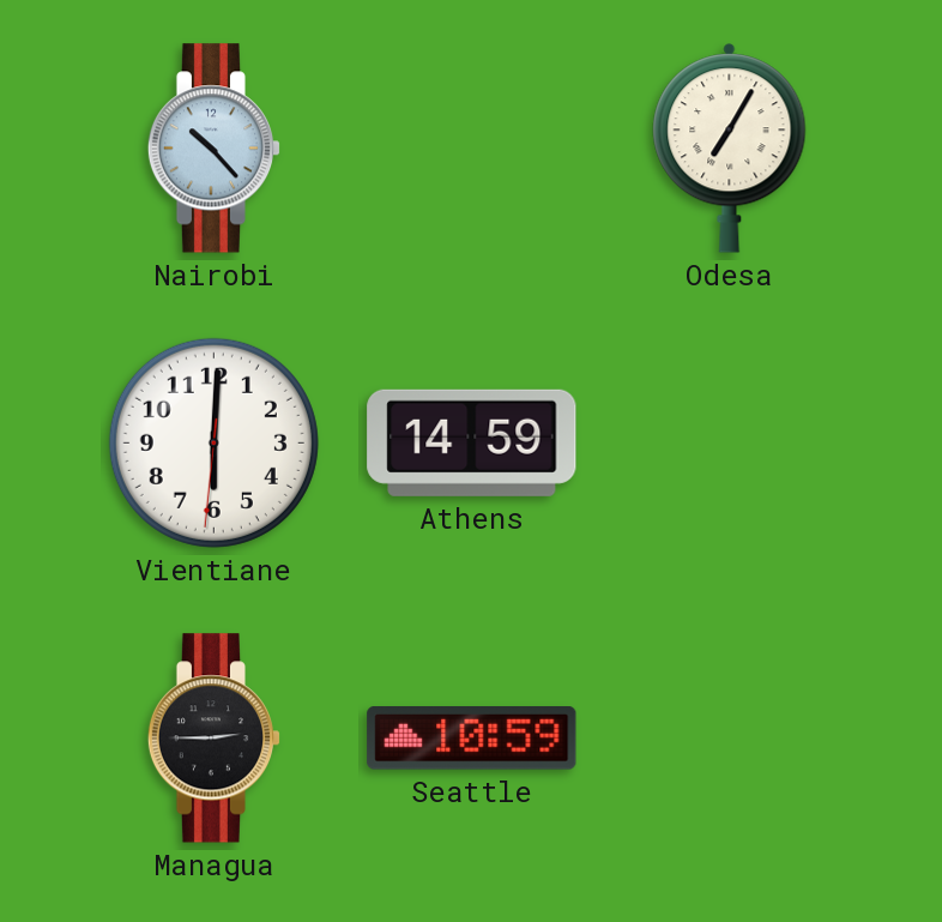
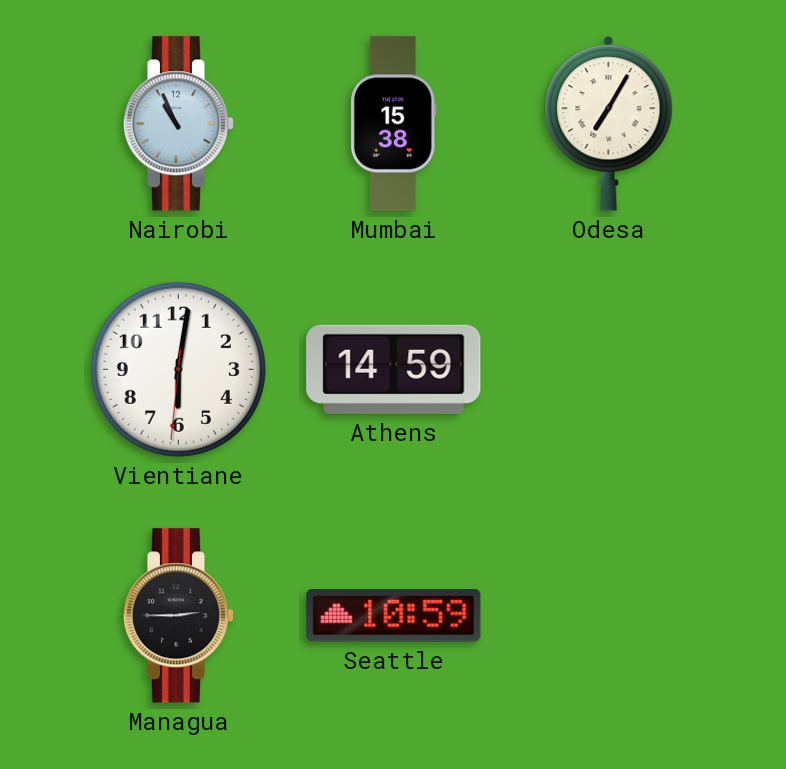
Nairobi: 10:23 -> 10:56
Mumbai: none -> 15:38
Vientiane: 6:00 -> 6:01
